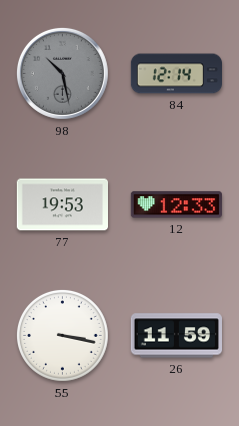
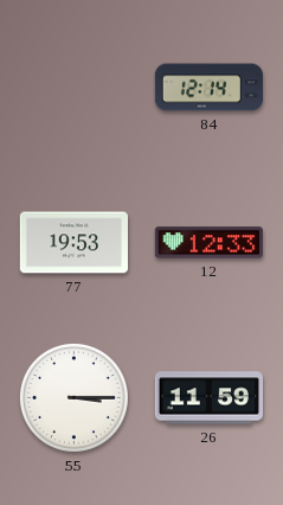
98: 10:28 -> none
55: 3:17 -> 3:15
